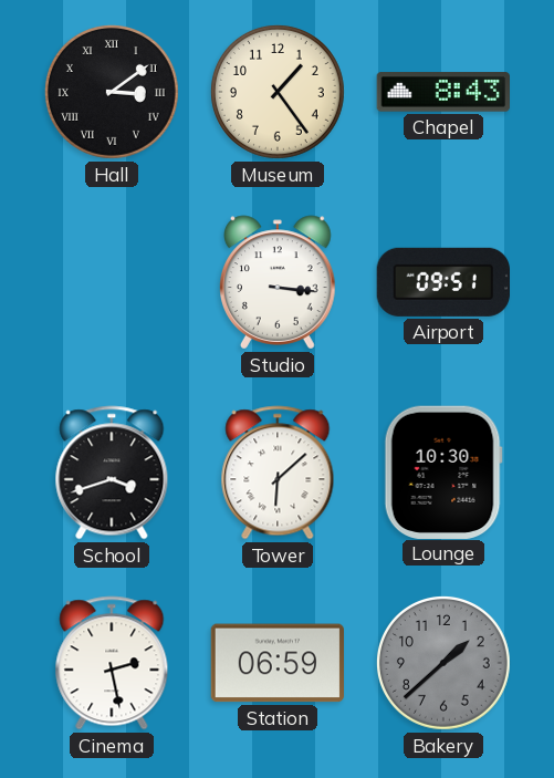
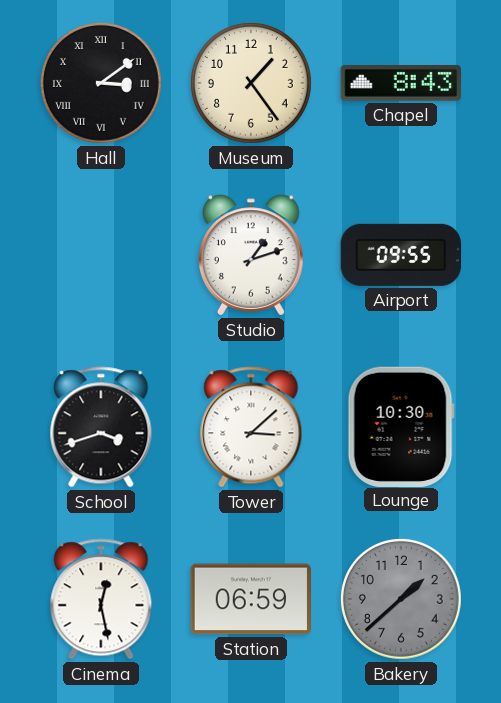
Studio: 3:16 -> 1:12
Airport: 09:51 -> 09:55
Tower: 6:08 -> 3:08
Cinema: 2:28 -> 12:28
